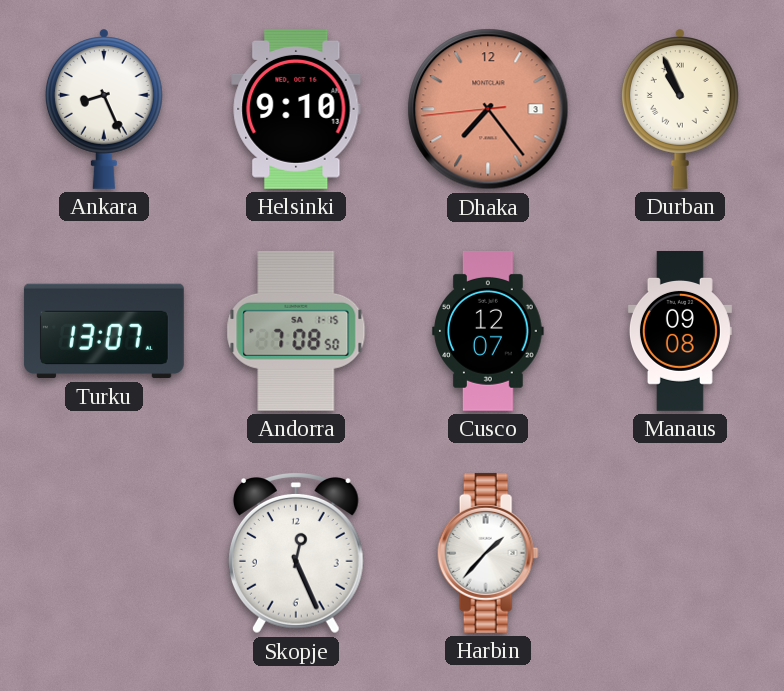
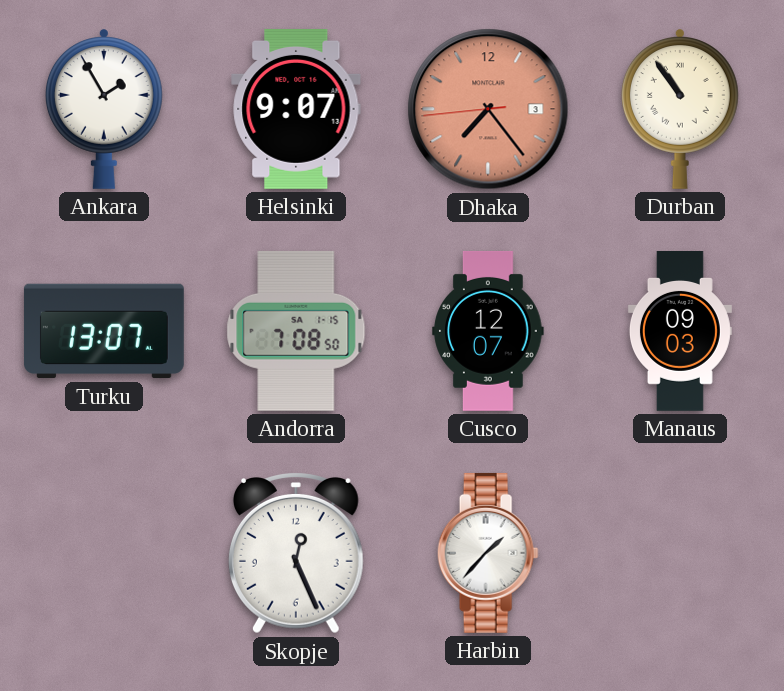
Ankara: 8:26 -> 1:55
Helsinki: 9:10 -> 9:07
Durban: 10:56 -> 10:54
Manaus: 09:08 -> 09:03
